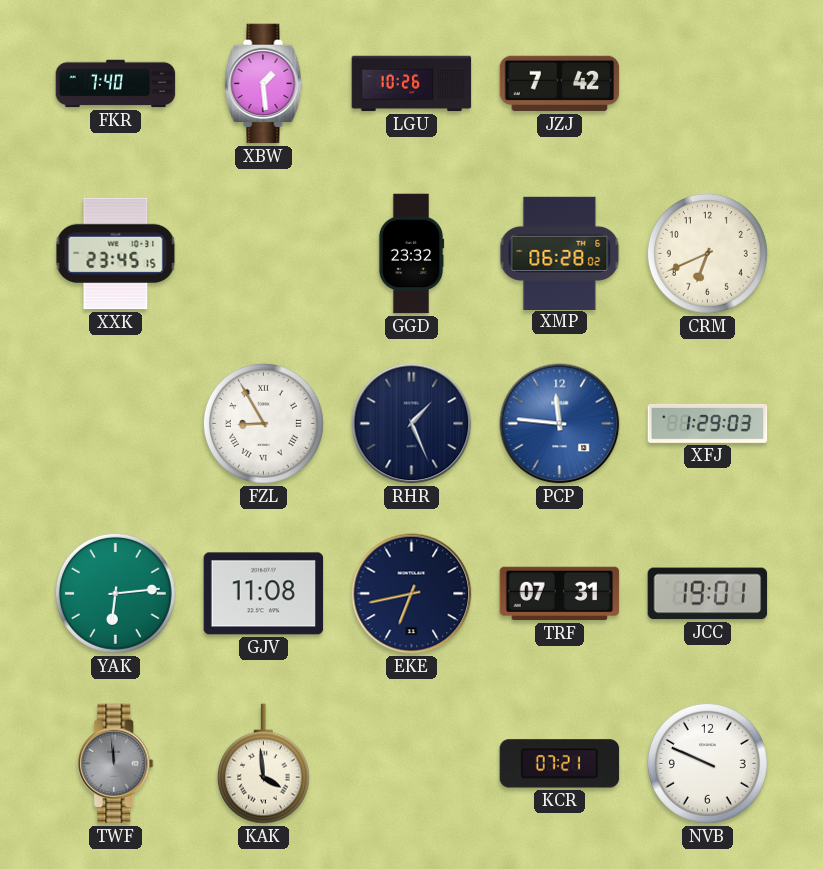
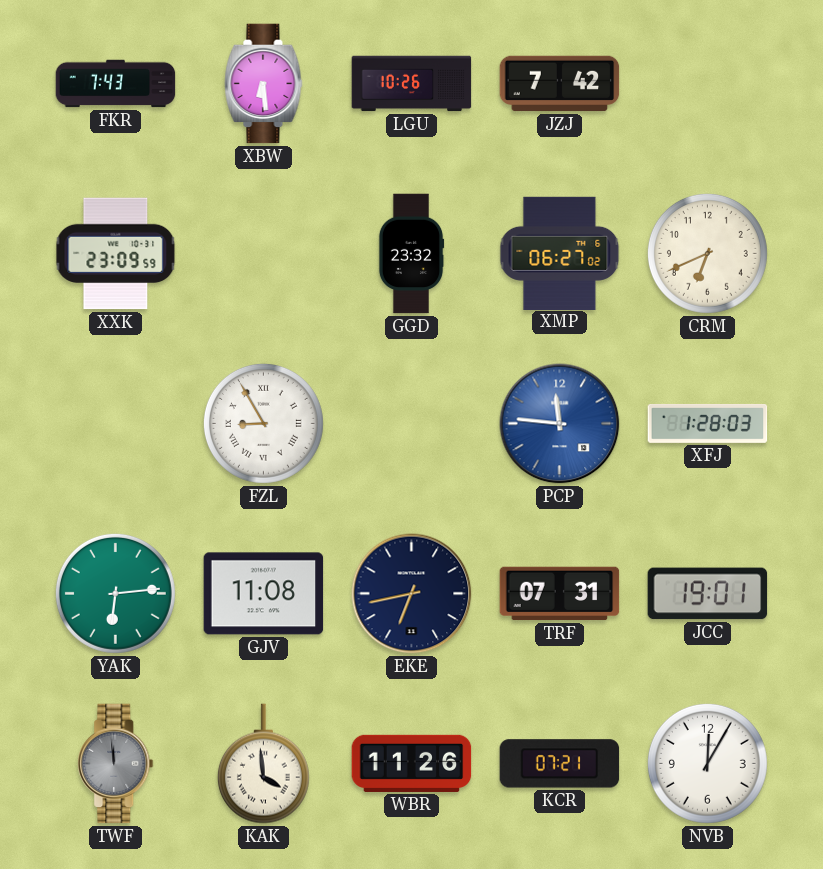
FKR: 7:40 -> 7:43
XBW: 1:29 -> 6:29
XXK: 23:45 -> 23:09
XMP: 06:28 -> 06:27
RHR: 1:26 -> none
XFJ: 1:29 -> 1:28
WBR: none -> 11:26
NVB: 9:49 -> 12:05
